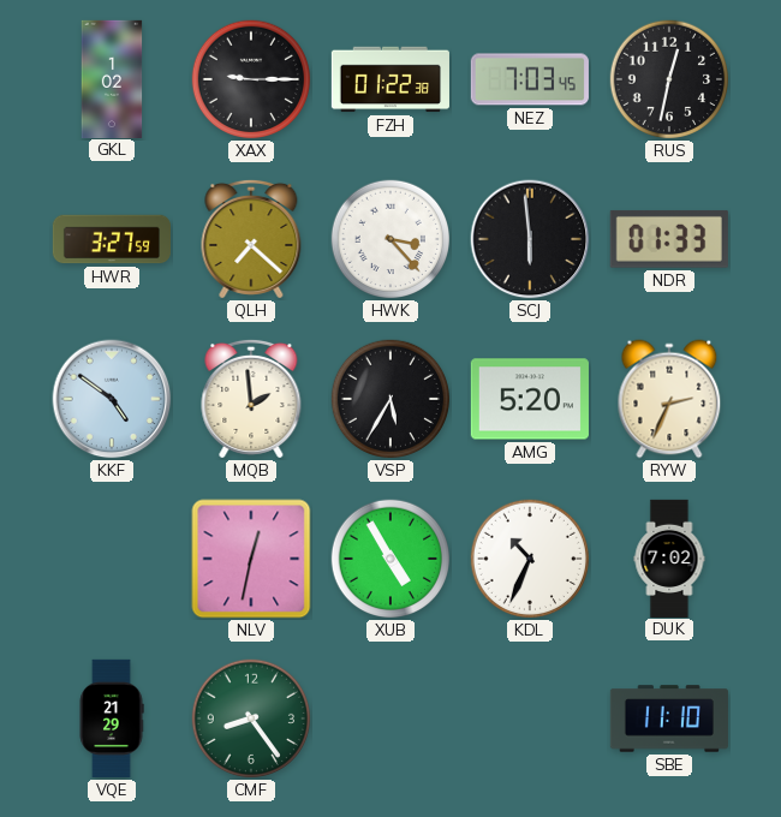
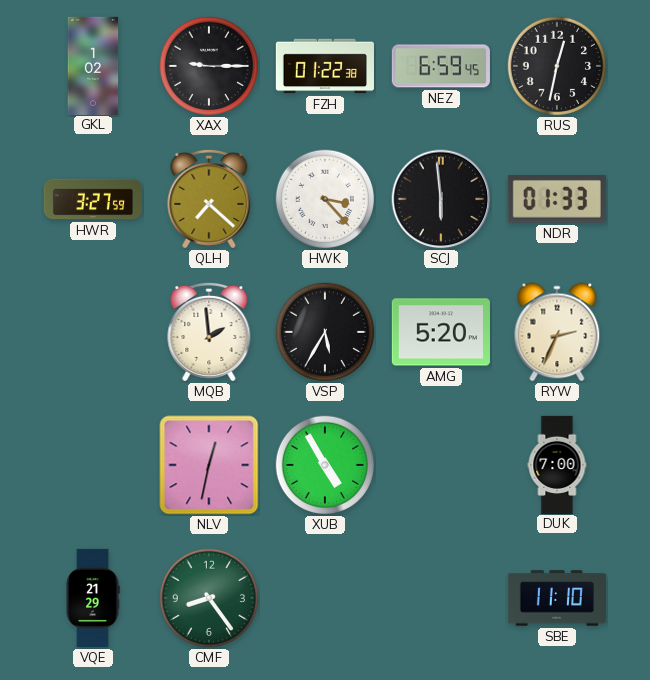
NEZ: 7:03 -> 6:59
KKF: 4:51 -> none
KDL: 10:34 -> none
DUK: 7:02 -> 7:00
